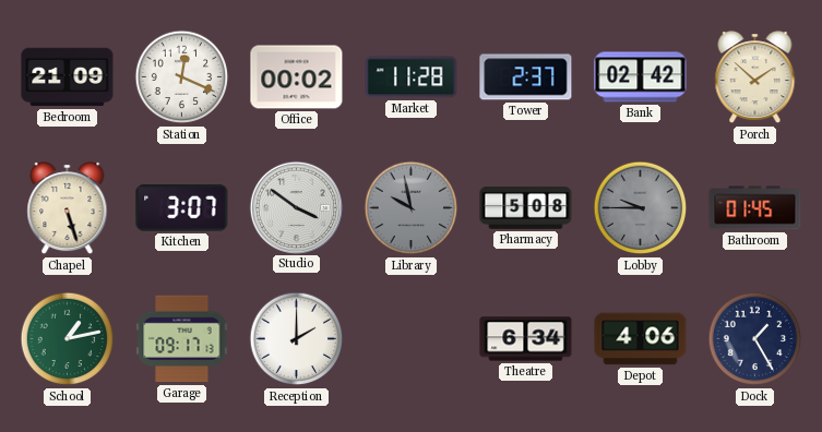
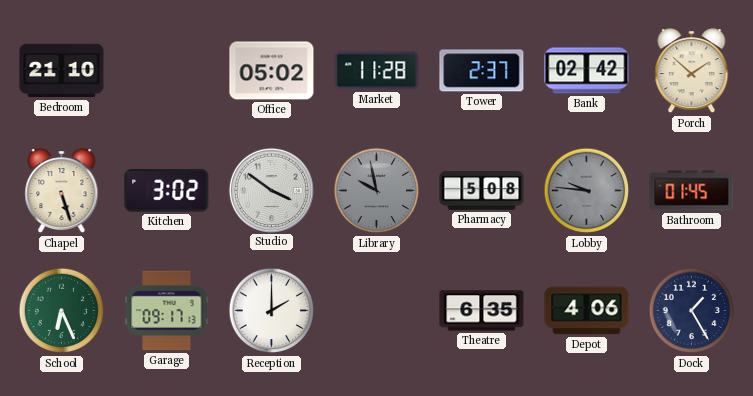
Bedroom: 21:09 -> 21:10
Station: 12:19 -> none
Office: 00:02 -> 05:02
Kitchen: 3:07 -> 3:02
Lobby: 9:45 -> 9:46
School: 1:13 -> 6:26
Theatre: 6:34 -> 6:35
